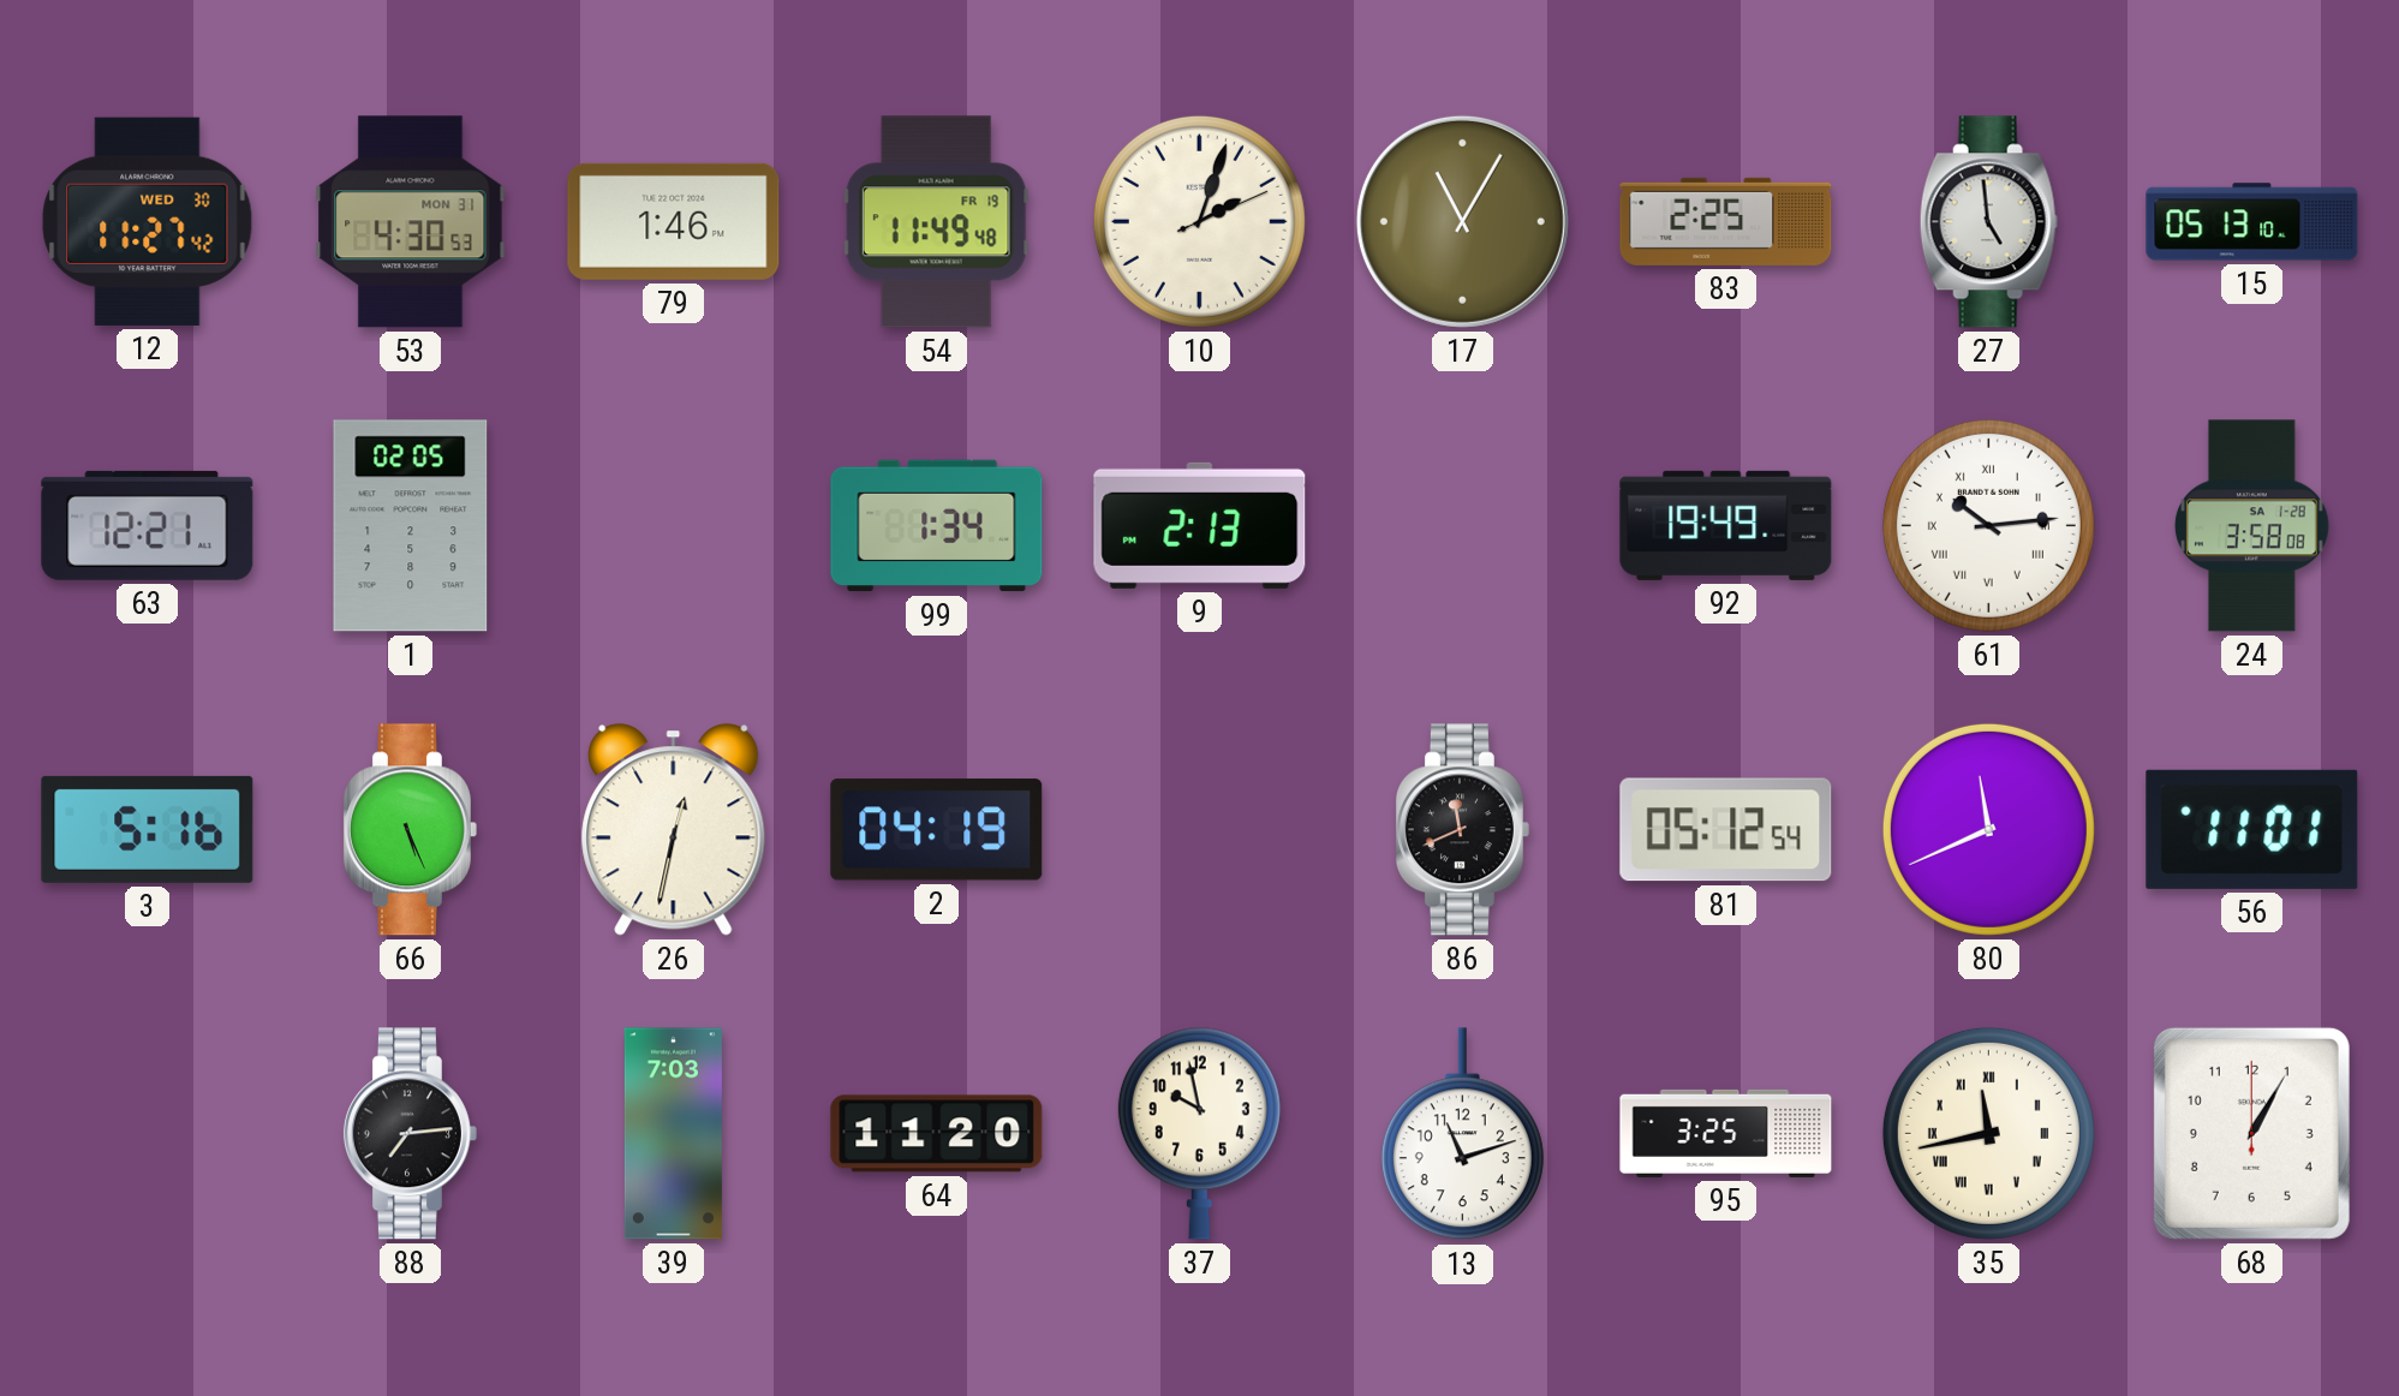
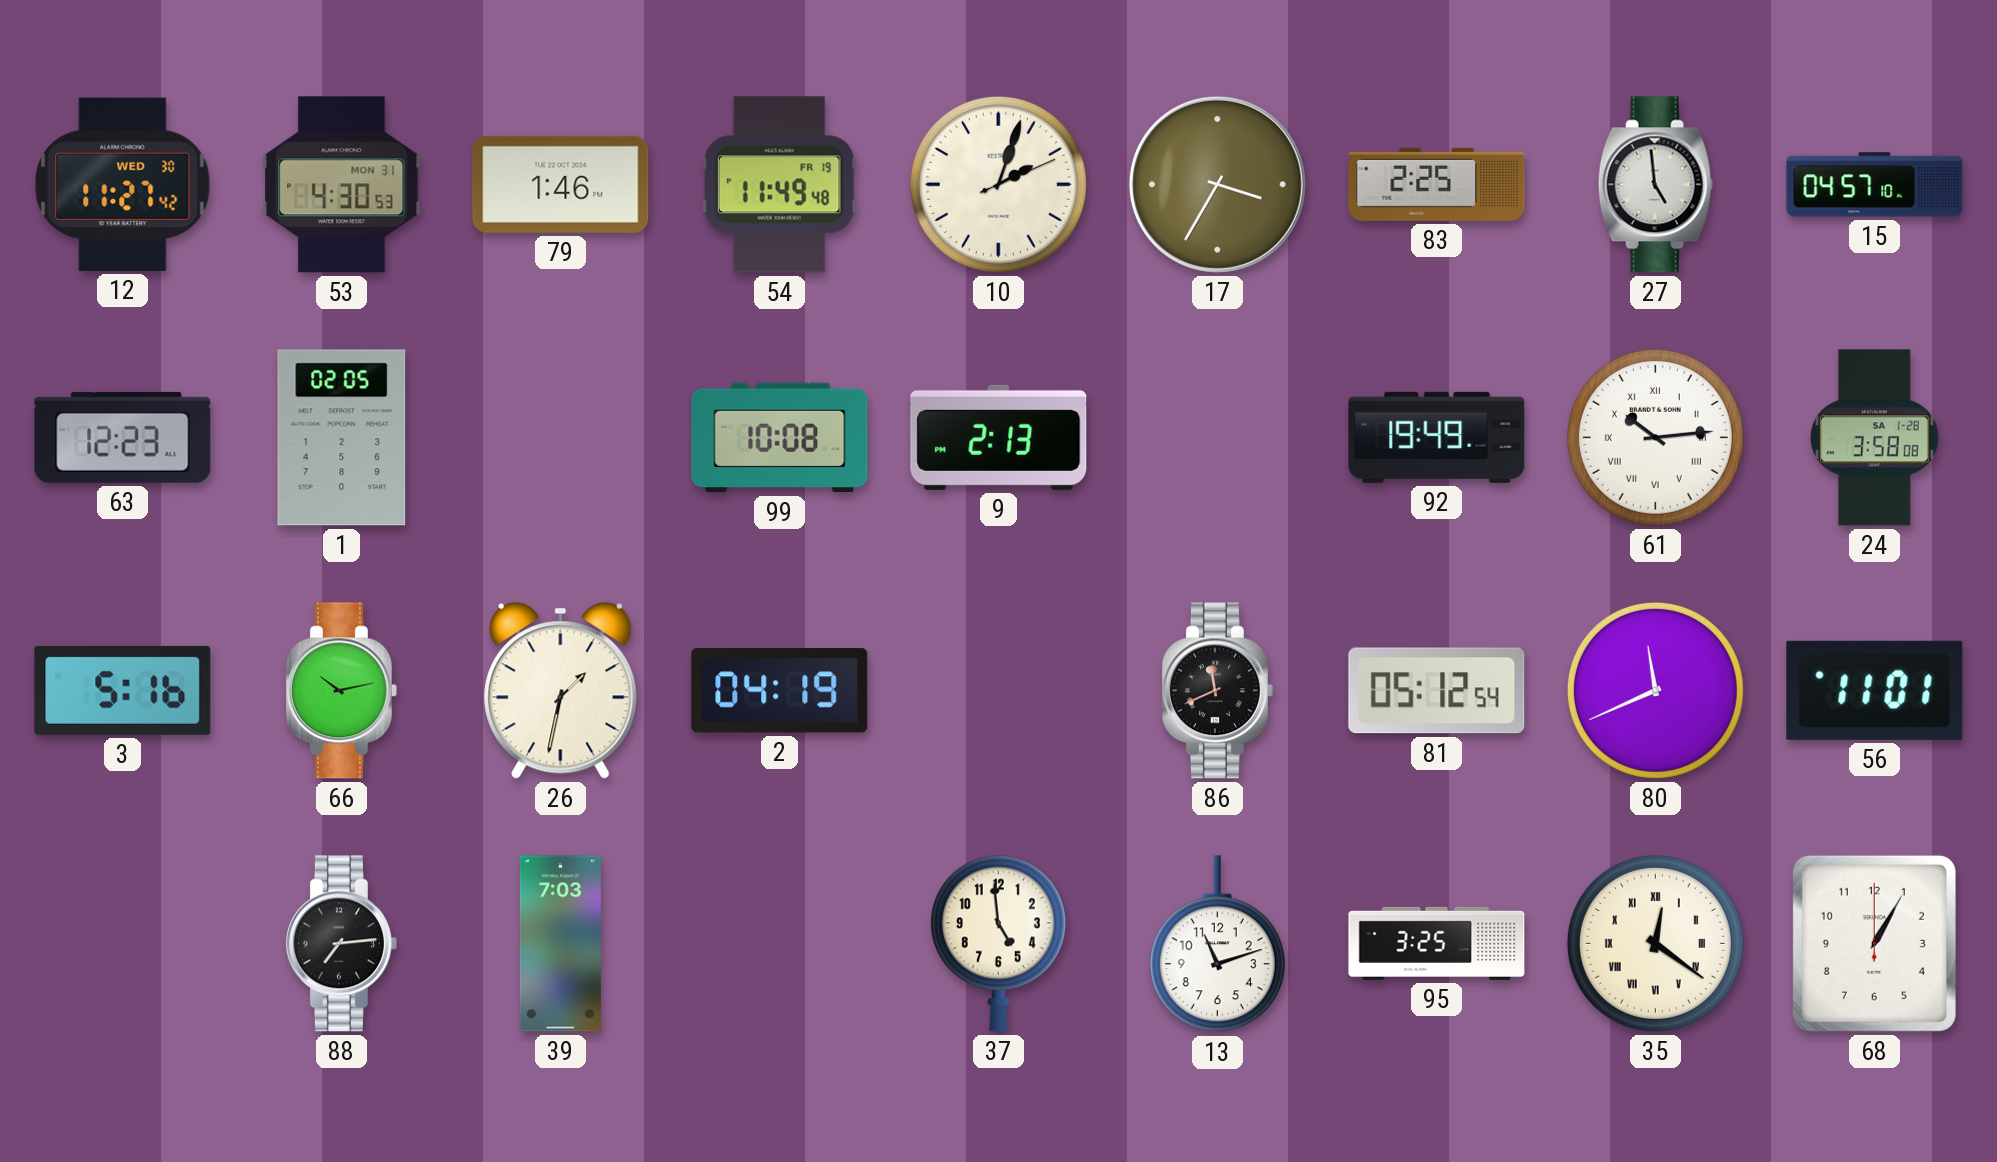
17: 11:05 -> 3:35
15: 05:13 -> 04:57
63: 12:21 -> 12:23
99: 1:34 -> 10:08
66: 5:26 -> 10:13
26: 12:32 -> 1:32
64: 11:20 -> none
37: 9:58 -> 4:59
35: 11:43 -> 12:21
